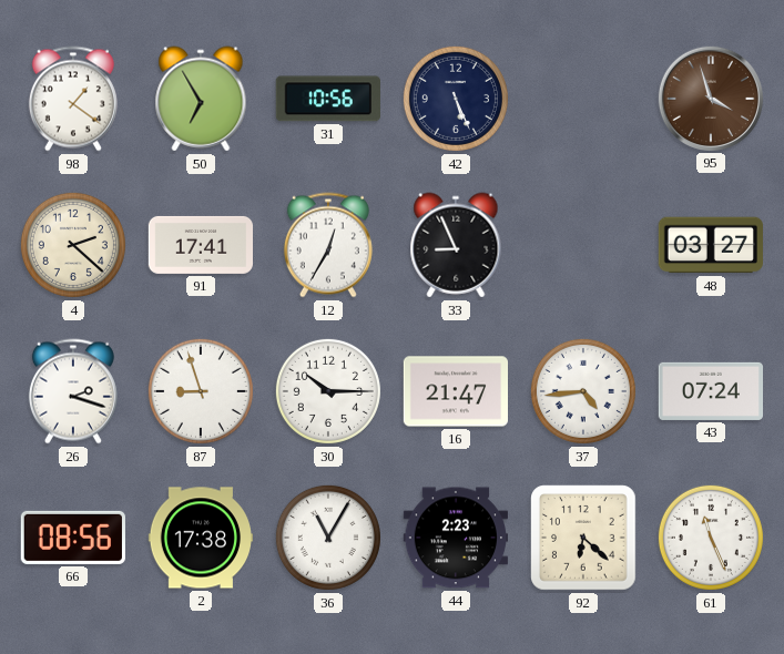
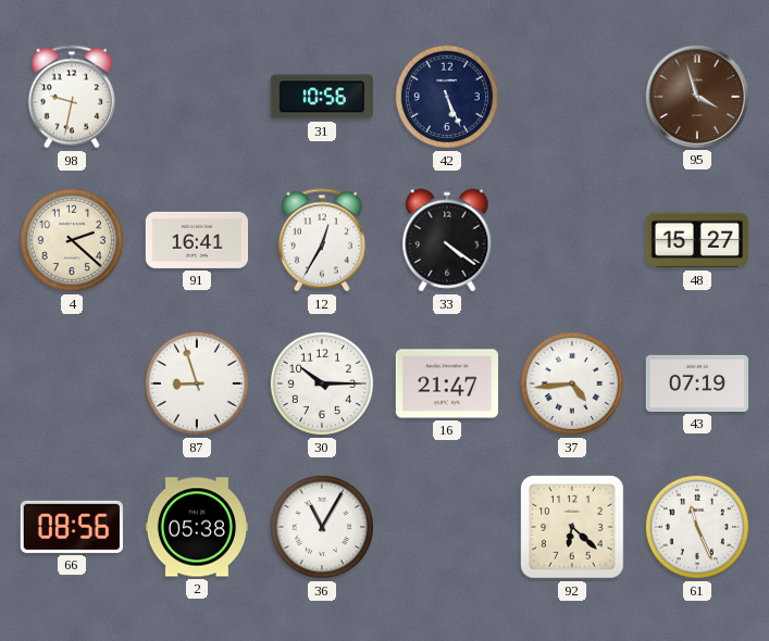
98: 1:21 -> 9:32
50: 6:55 -> none
91: 17:41 -> 16:41
33: 8:56 -> 4:21
48: 03:27 -> 15:27
26: 2:18 -> none
43: 07:24 -> 07:19
2: 17:38 -> 05:38
44: 2:23 -> none
